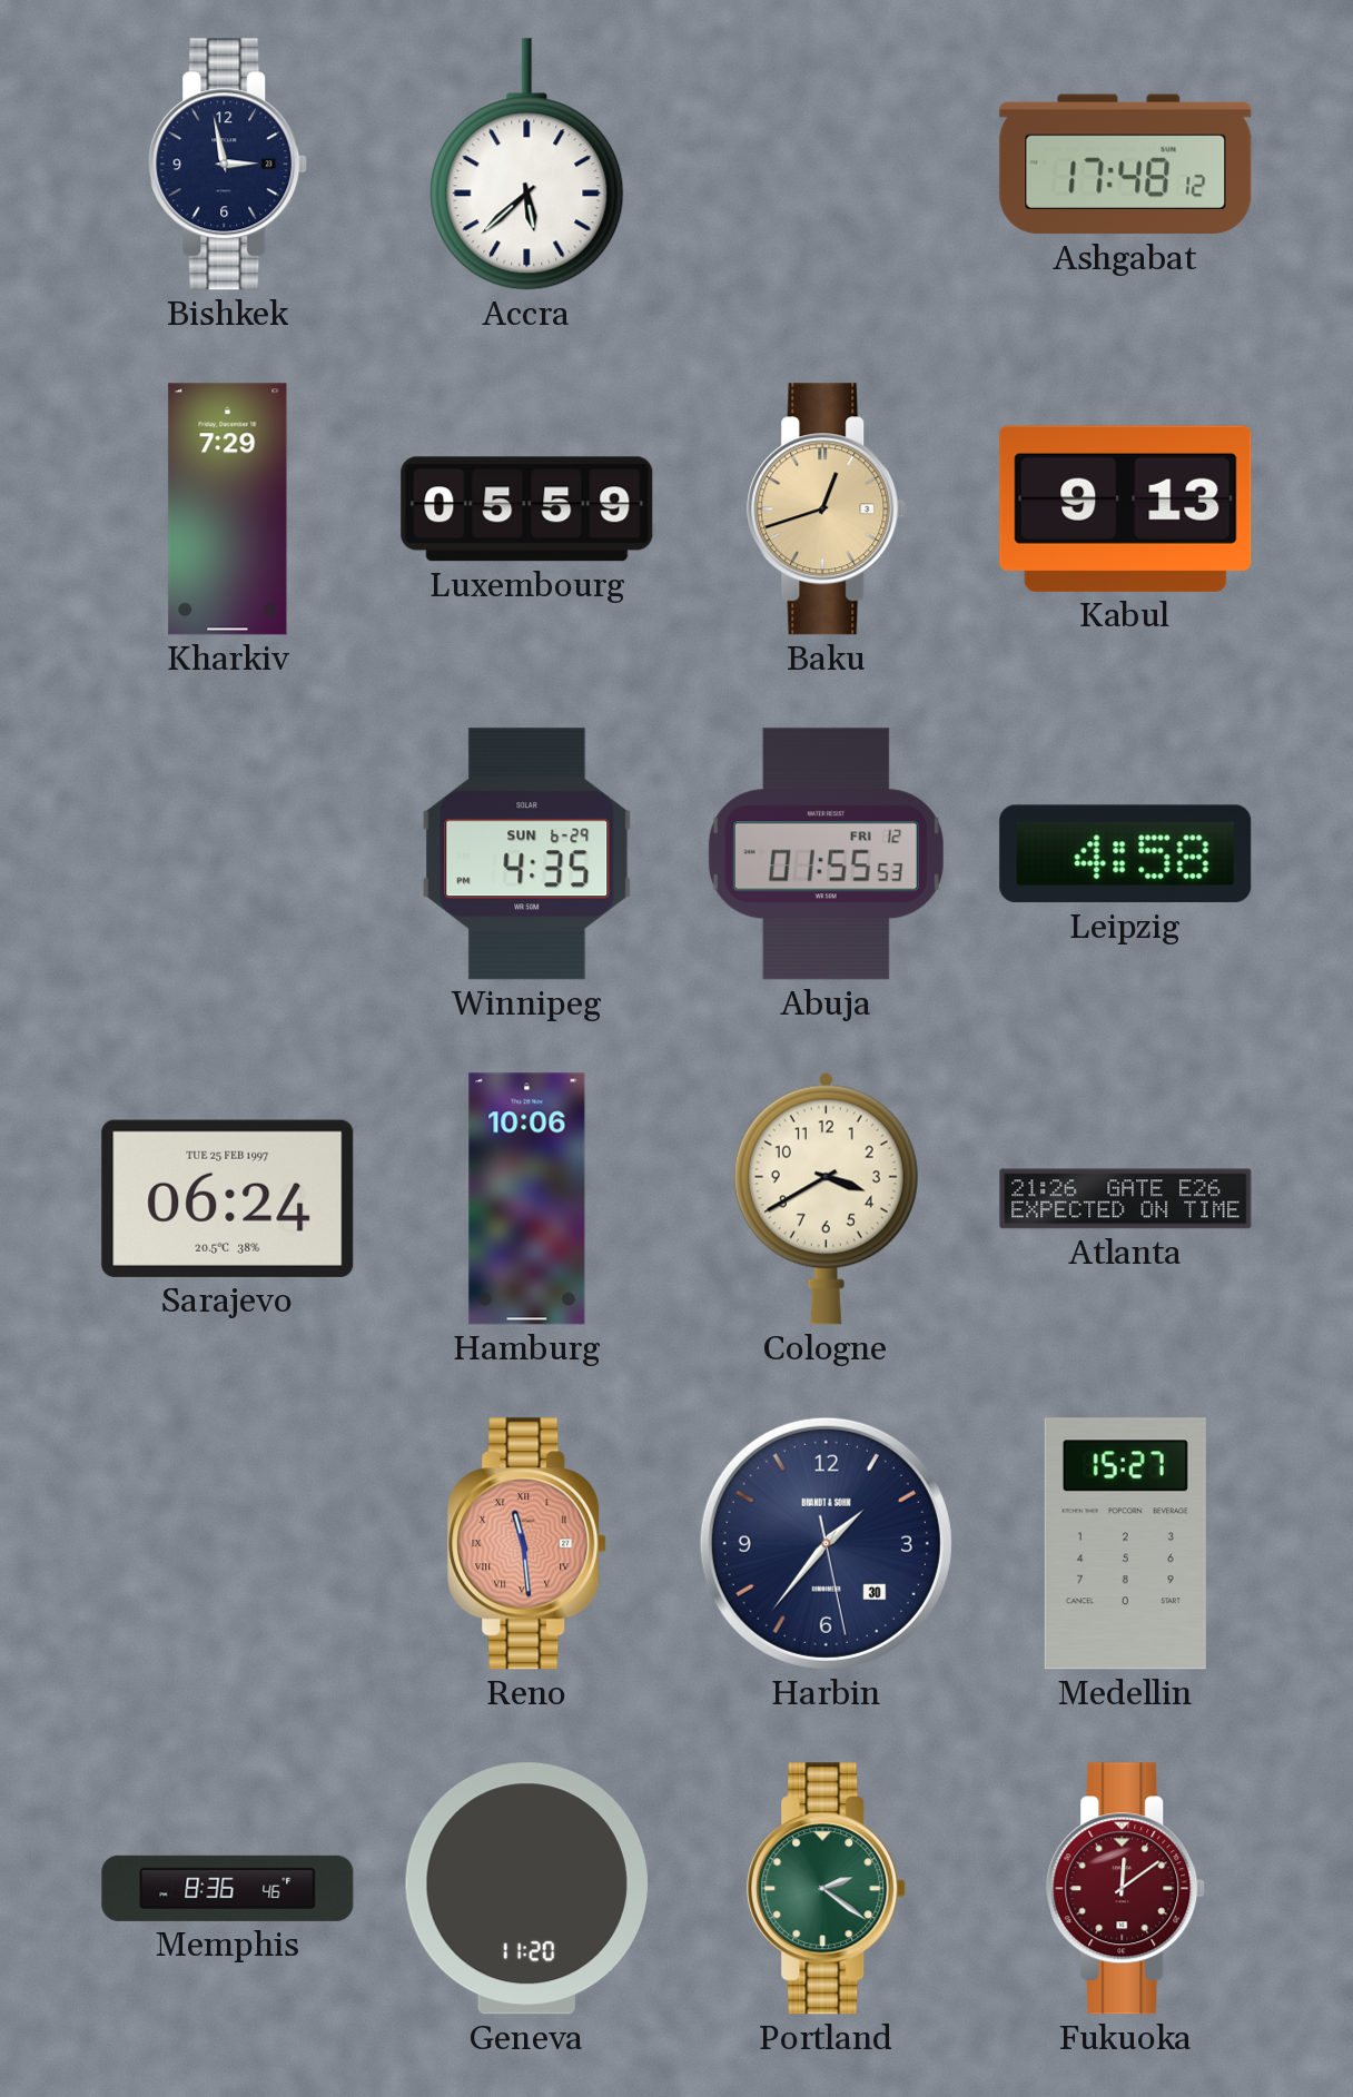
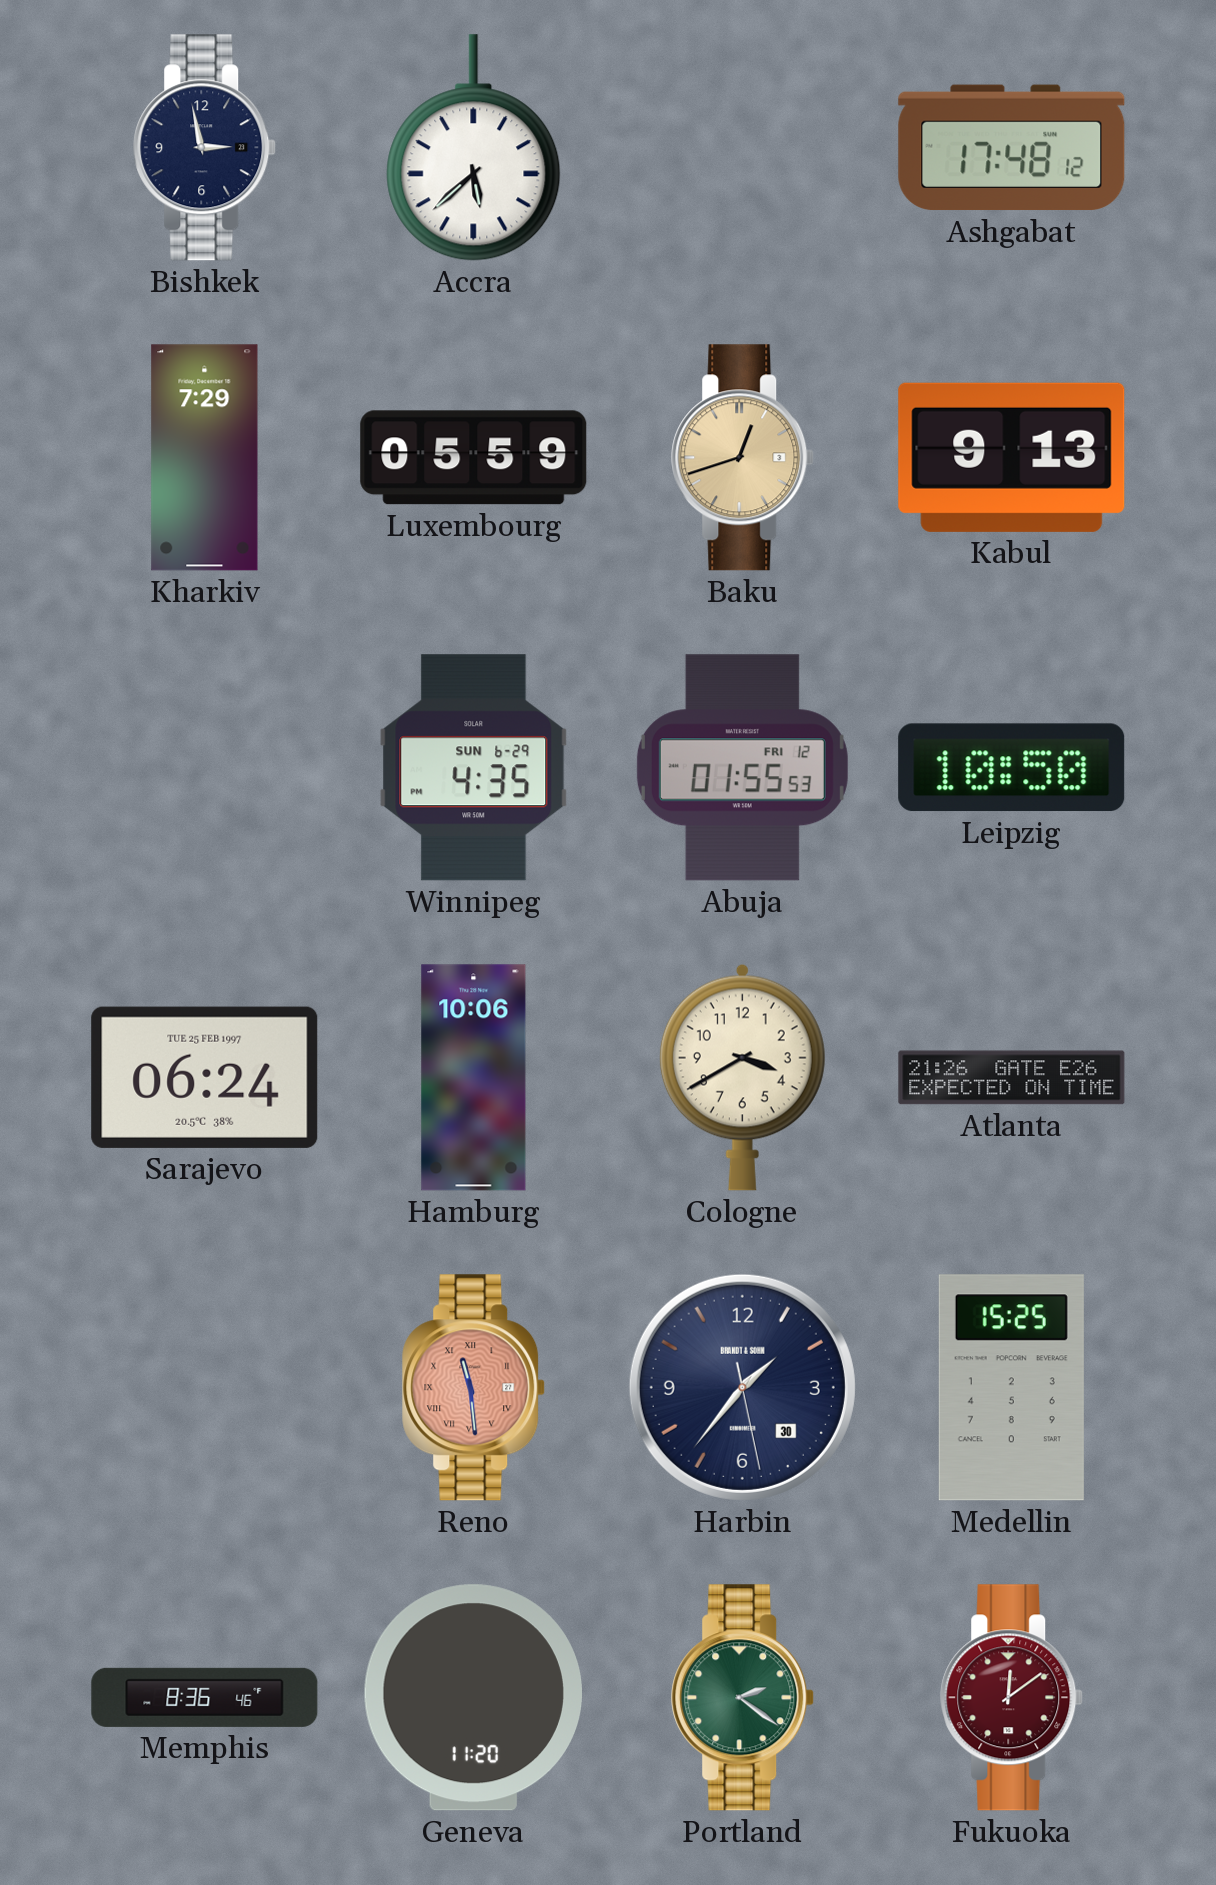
Leipzig: 4:58 -> 10:50
Medellin: 15:27 -> 15:25
